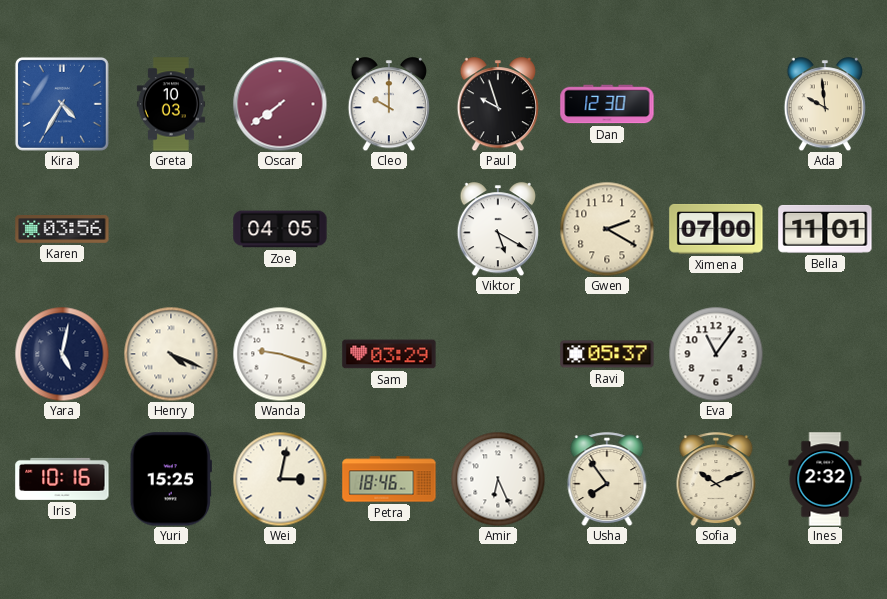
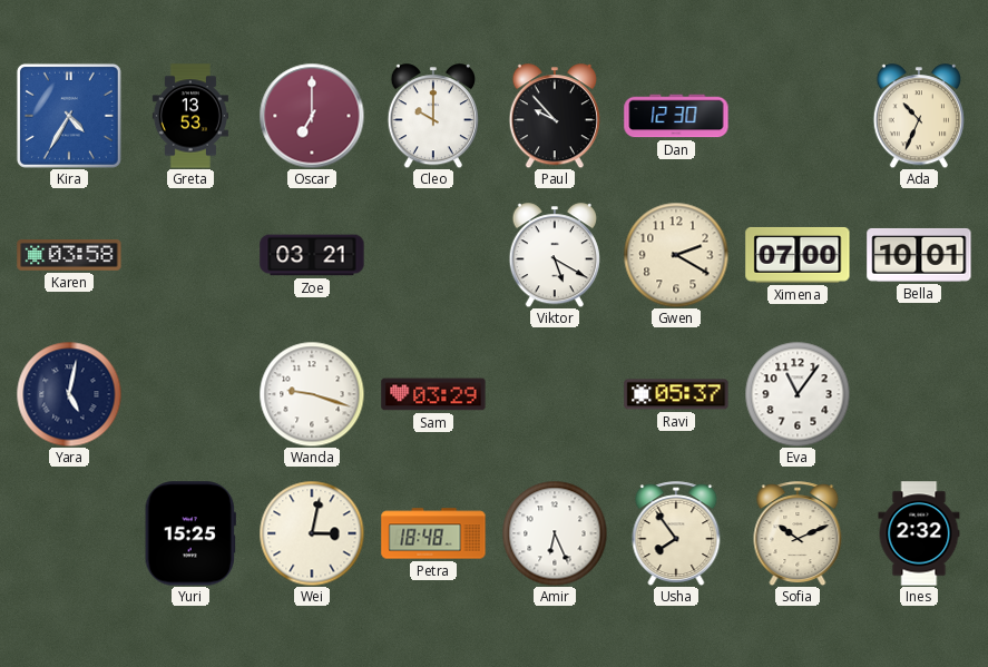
Greta: 10:03 -> 13:53
Oscar: 7:39 -> 7:00
Paul: 9:57 -> 9:53
Ada: 9:59 -> 10:34
Karen: 03:56 -> 03:58
Zoe: 04:05 -> 03:21
Bella: 11:01 -> 10:01
Henry: 4:19 -> none
Iris: 10:16 -> none
Petra: 18:46 -> 18:48
